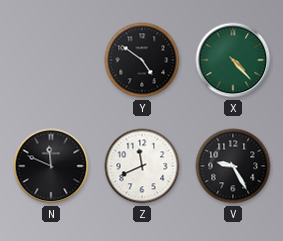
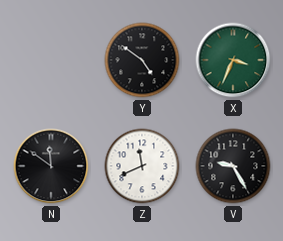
X: 4:23 -> 3:34
N: 11:49 -> 11:51
